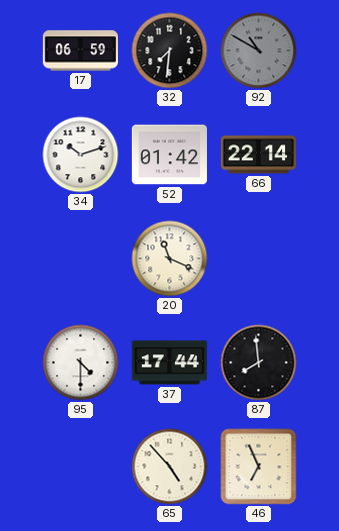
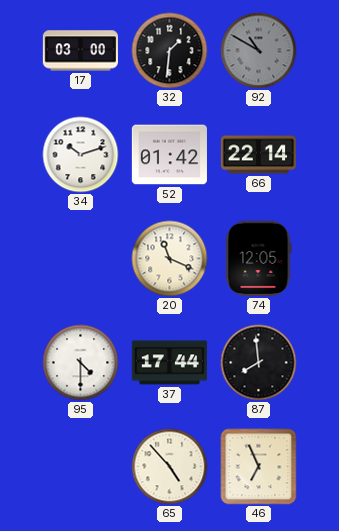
17: 06:59 -> 03:00
32: 7:31 -> 1:31
74: none -> 12:05
